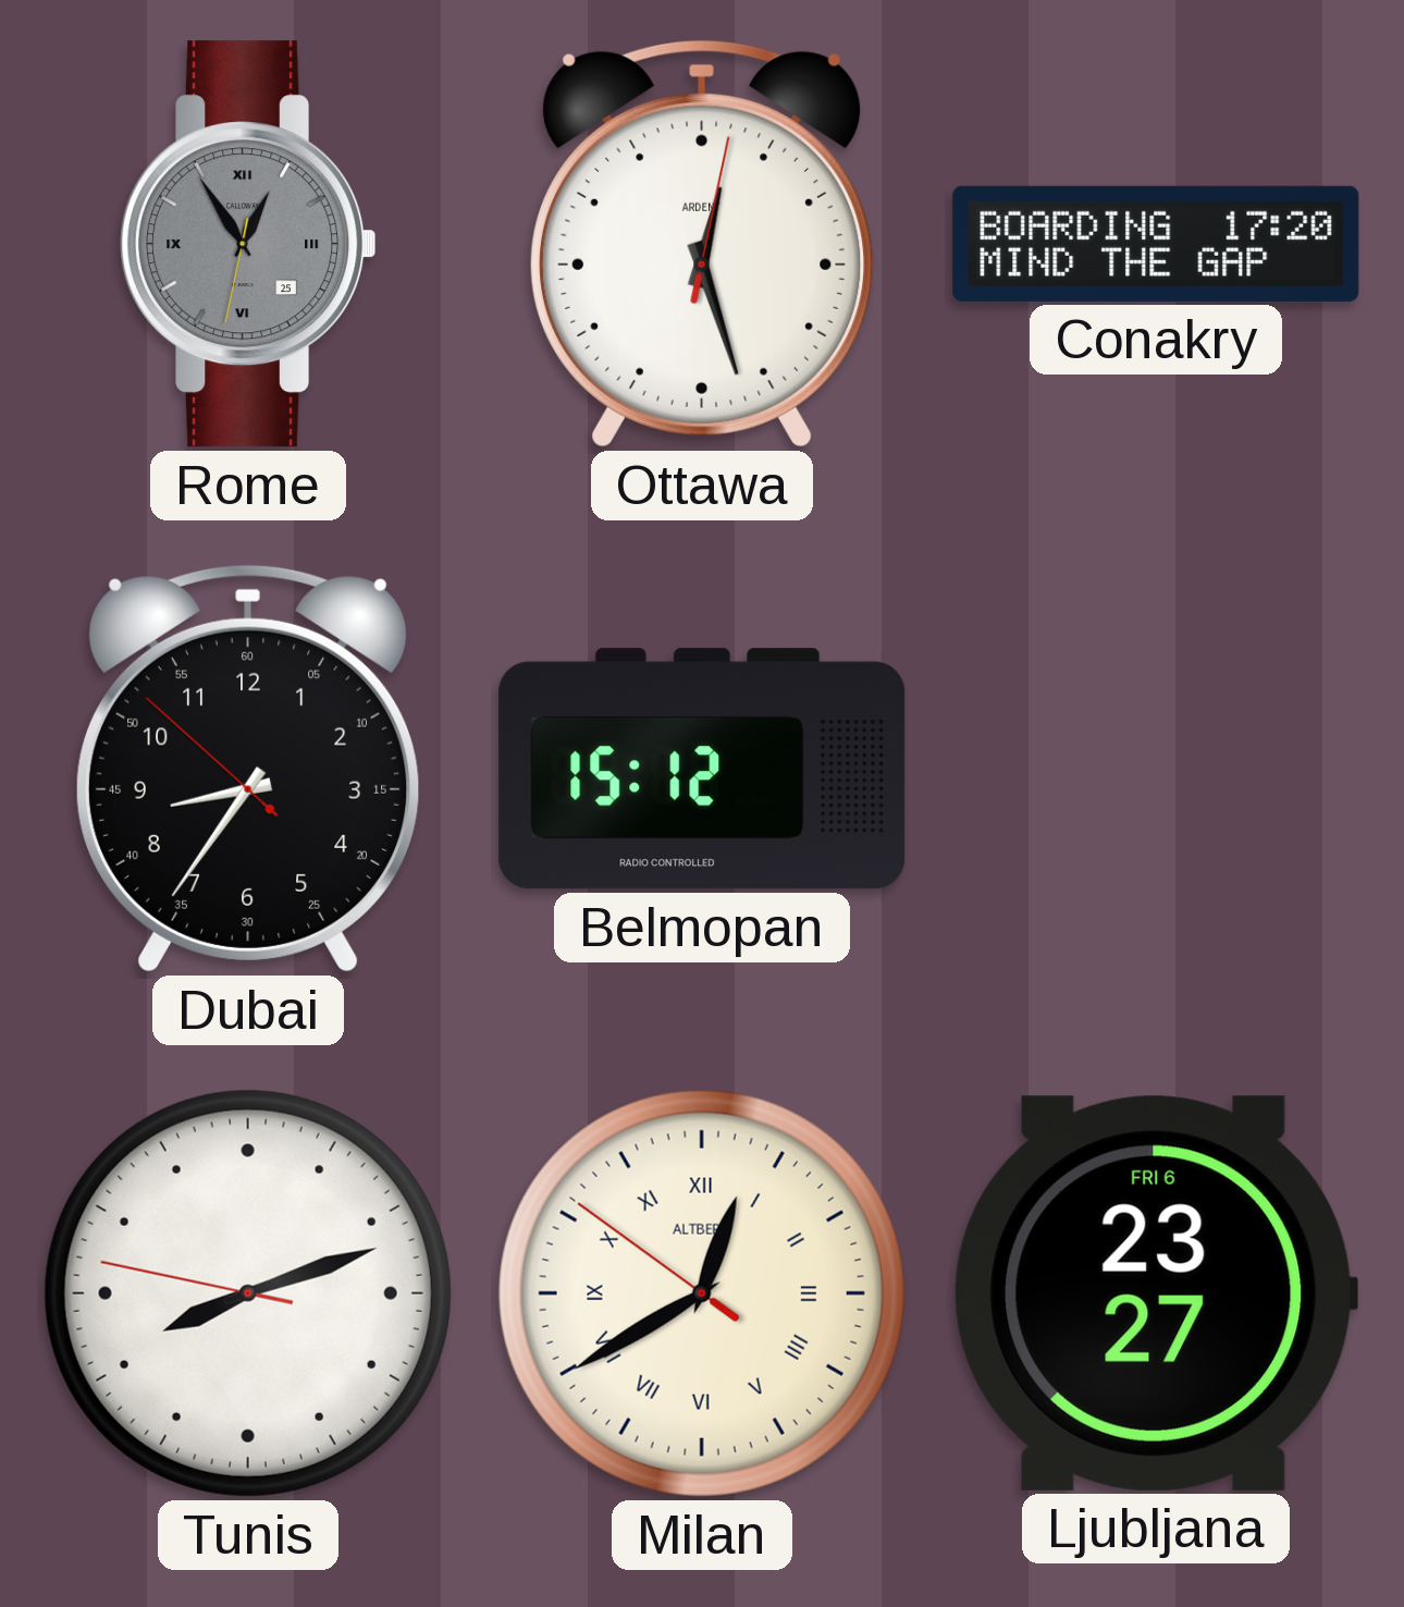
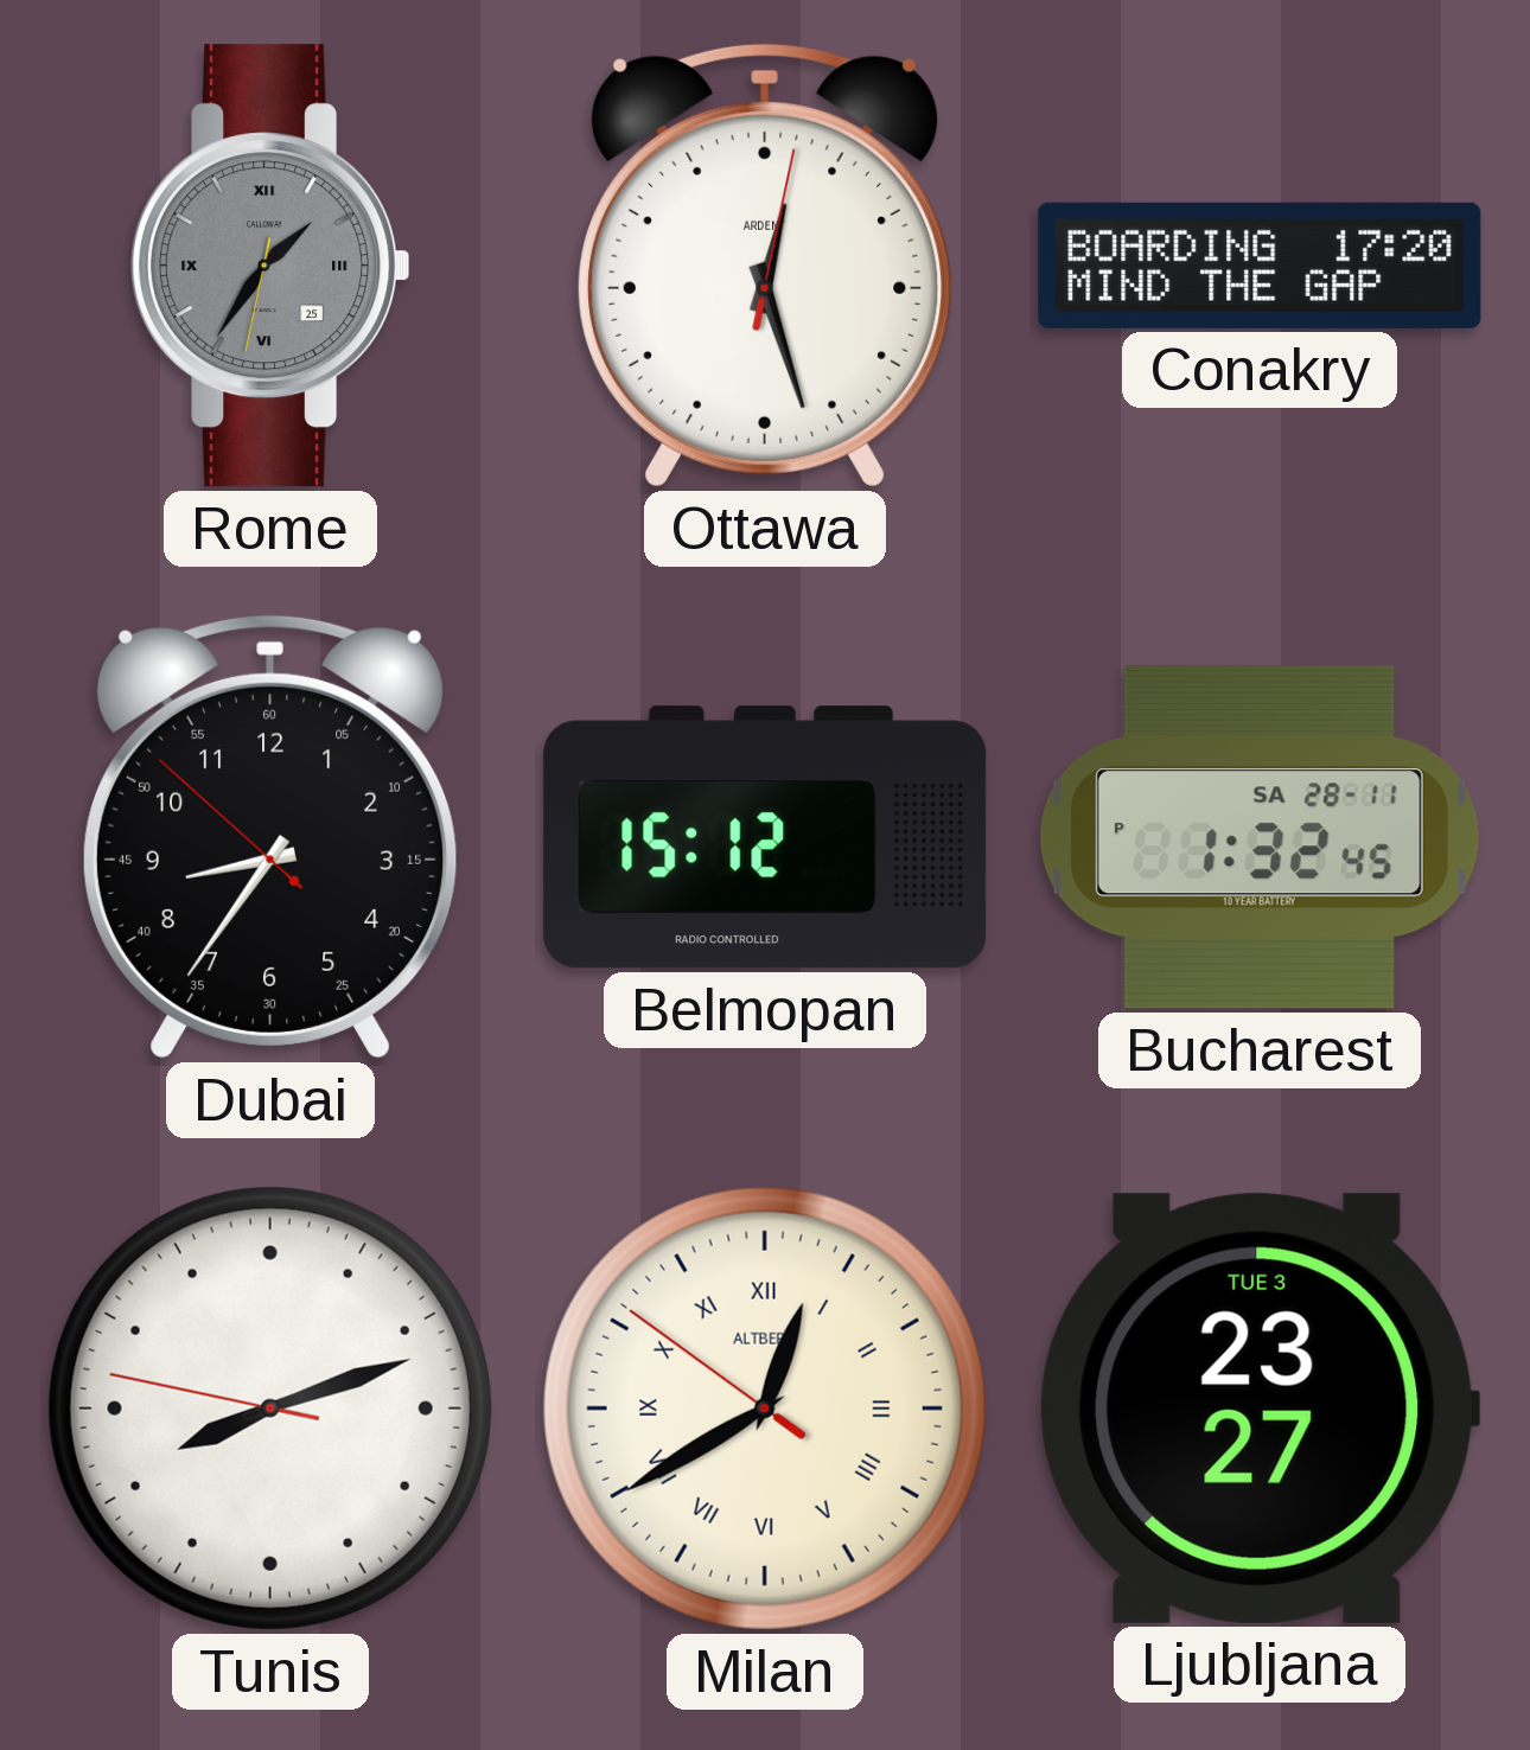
Rome: 12:54 -> 1:35
Bucharest: none -> 1:32
Ljubljana date: FRI 6 -> TUE 3
